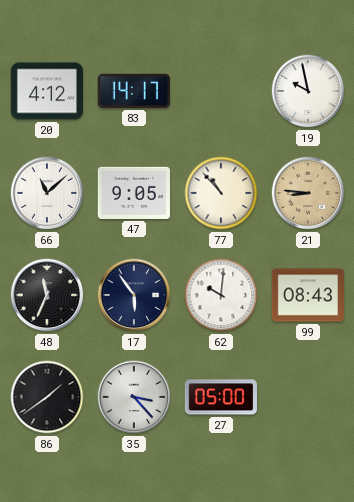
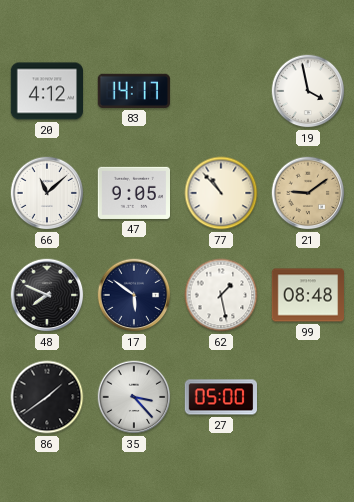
19: 9:58 -> 3:58
21: 8:46 -> 9:09
48: 11:34 -> 7:49
17: 5:54 -> 5:51
62: 10:01 -> 1:28
99: 08:43 -> 08:48
